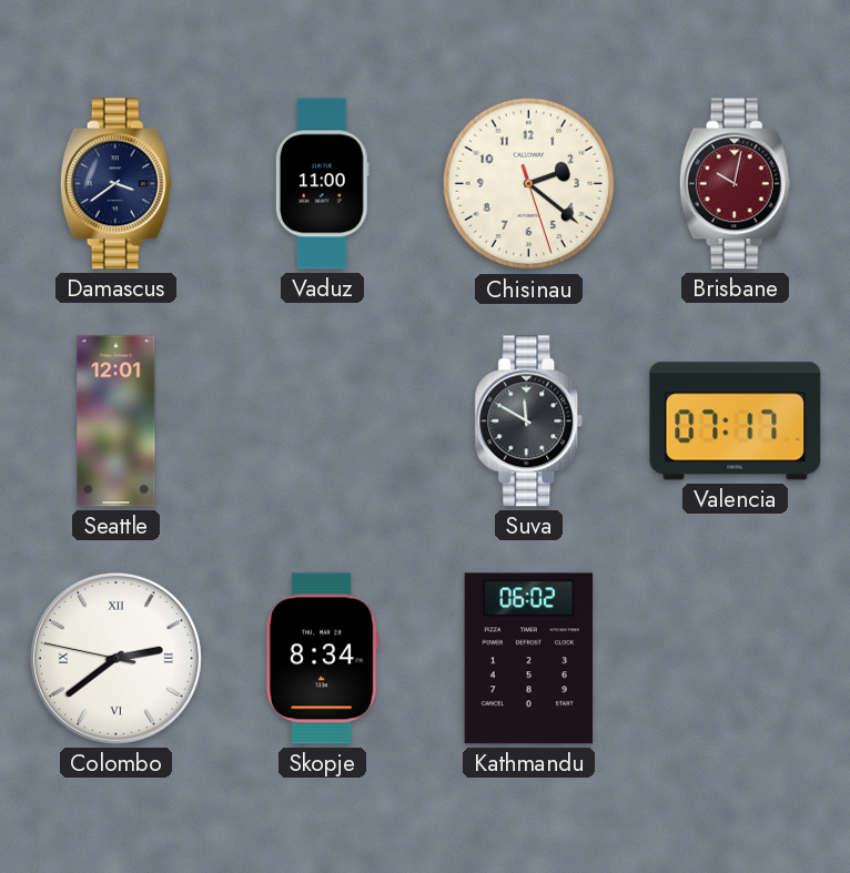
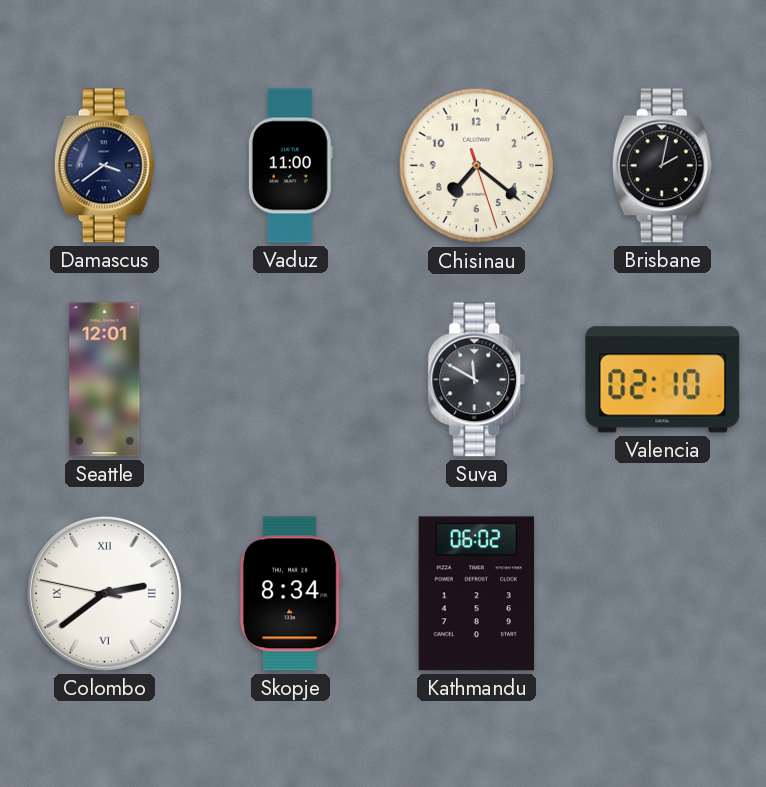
Chisinau: 2:21 -> 7:21
Brisbane: 10:02 -> 2:02
Brisbane dial: burgundy -> black
Valencia: 07:17 -> 02:10
